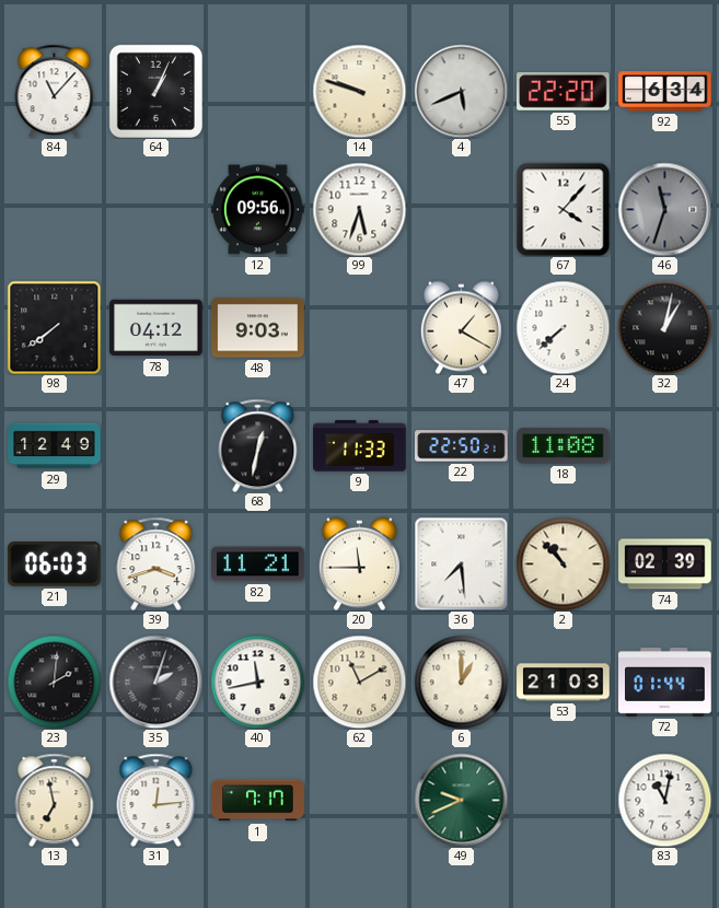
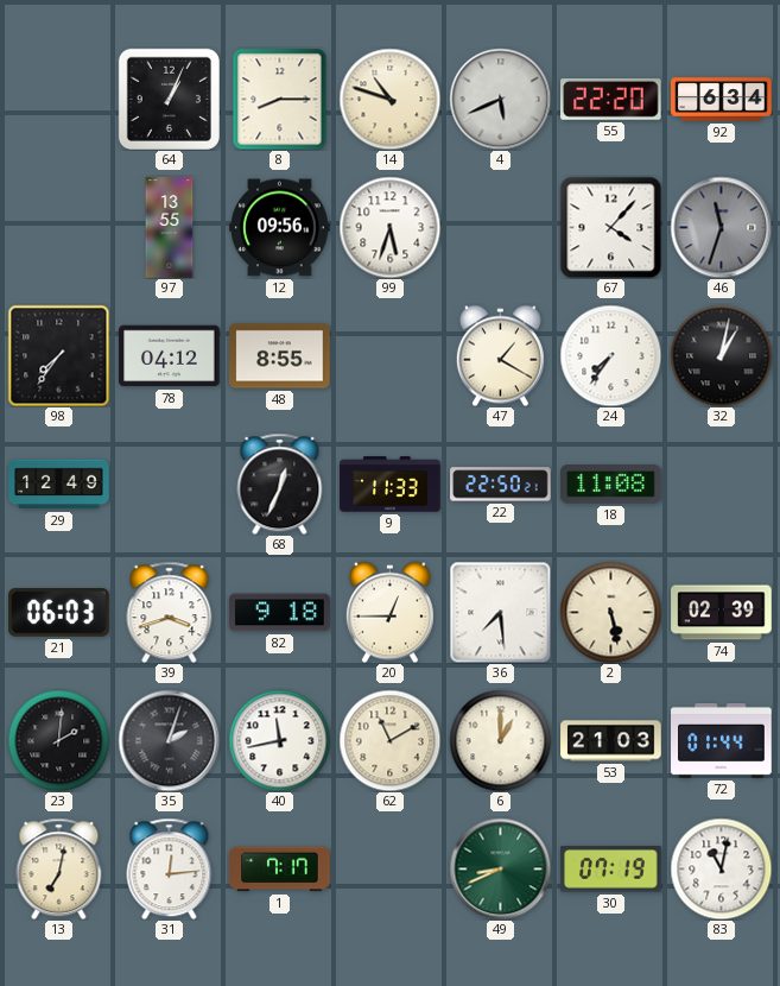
84: 11:07 -> none
8: none -> 8:15
14: 9:48 -> 10:48
97: none -> 13:55
98: 7:39 -> 7:36
48: 9:03 -> 8:55
24: 7:38 -> 7:36
68: 12:32 -> 12:34
82: 11:21 -> 9:18
20: 11:45 -> 12:45
2: 10:53 -> 5:28
13: 6:58 -> 7:02
49: 9:41 -> 8:41
30: none -> 07:19
